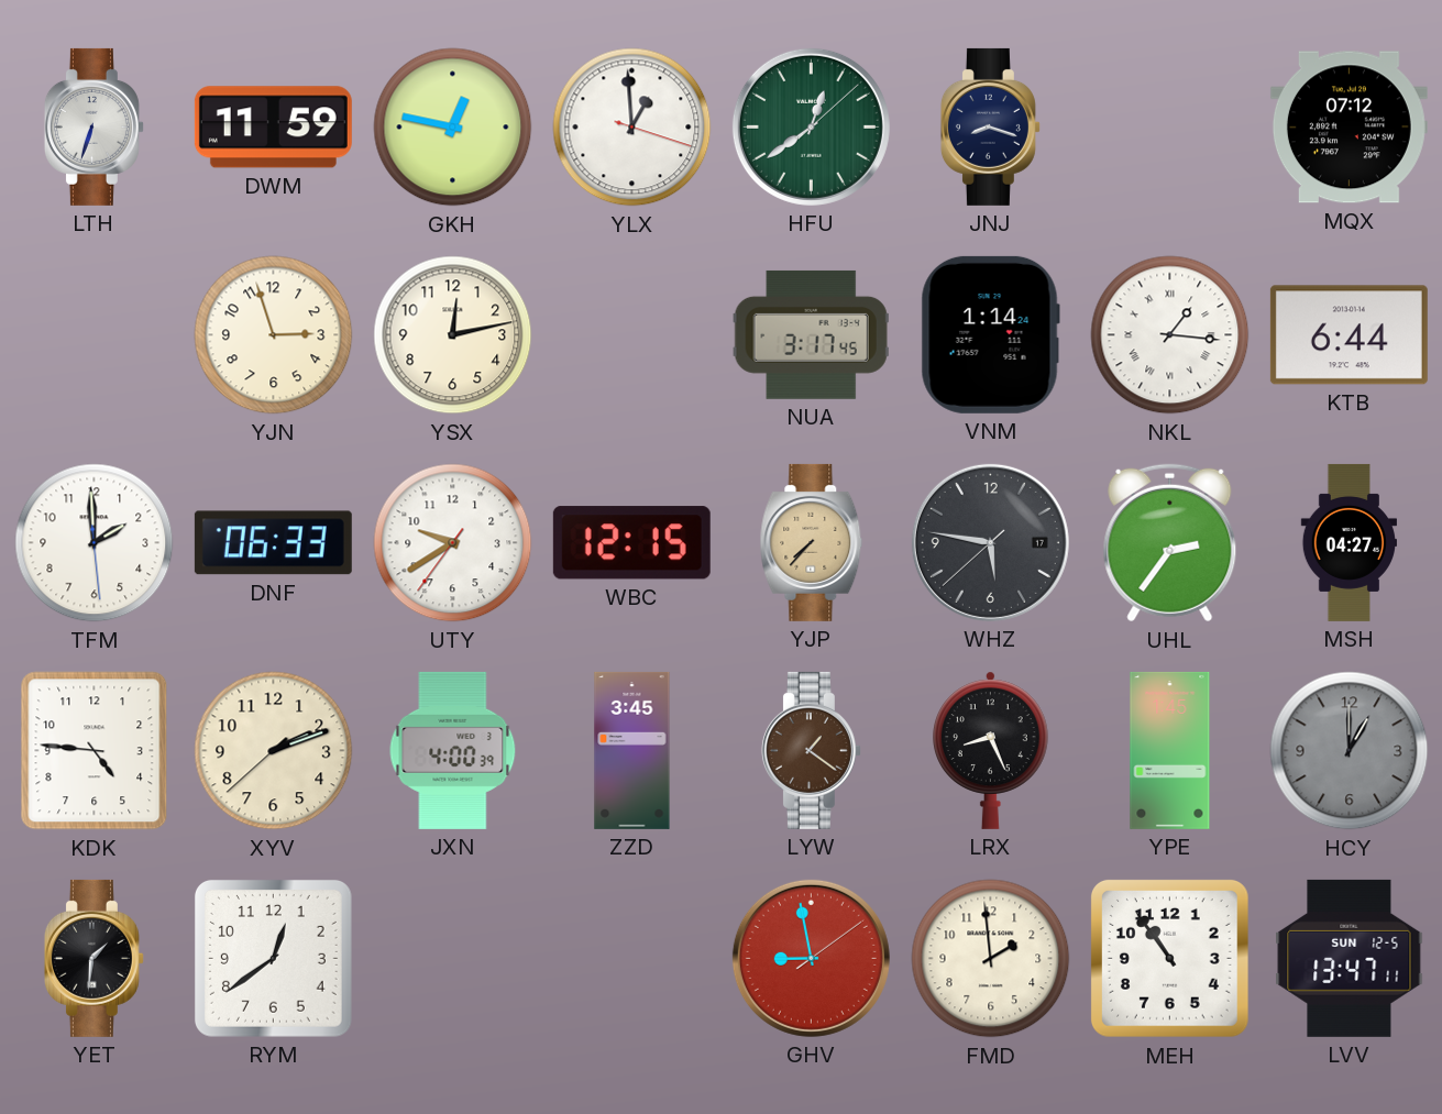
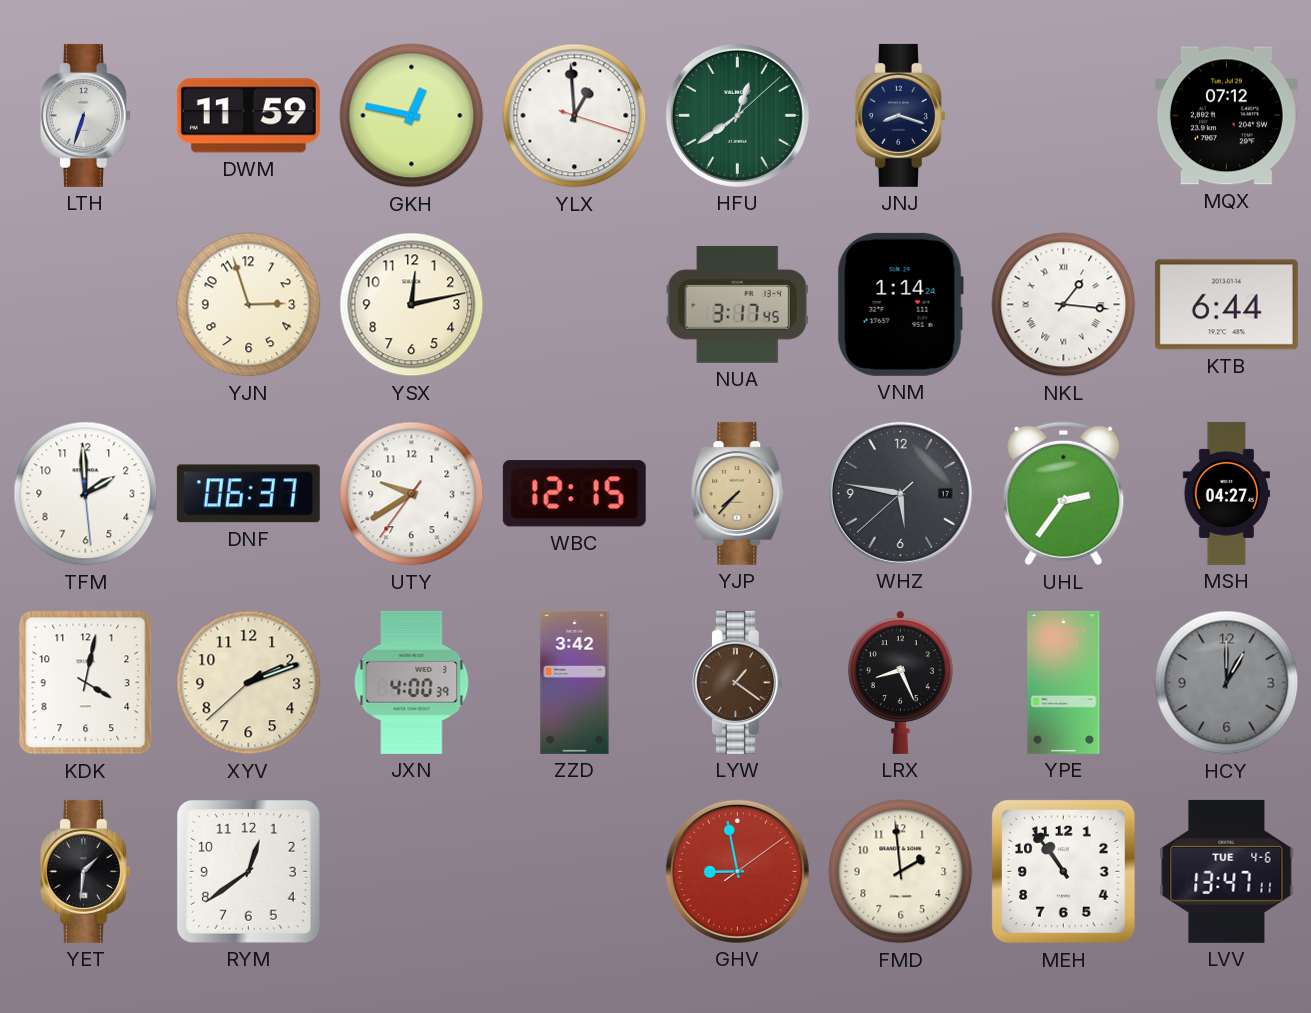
DNF: 06:33 -> 06:37
KDK: 4:46 -> 4:02
ZZD: 3:45 -> 3:42
LVV date: SUN 12-5 -> TUE 4-6
